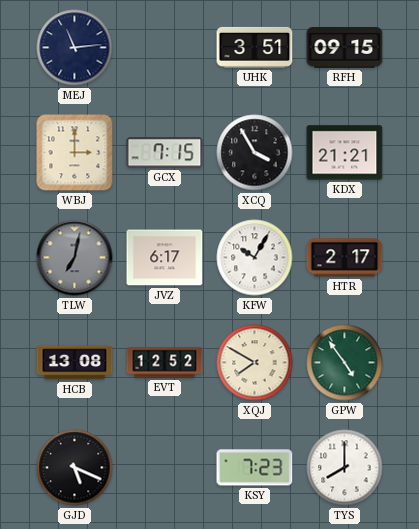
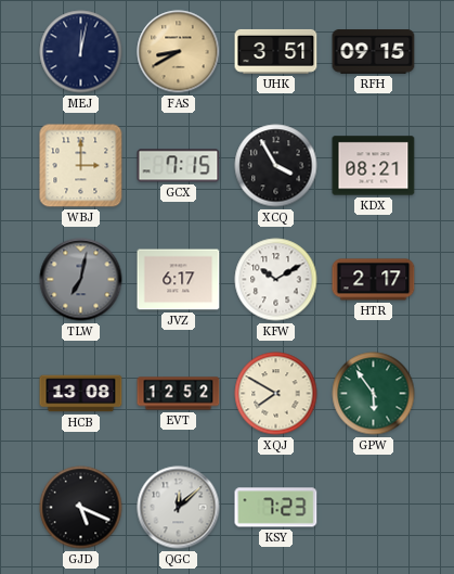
MEJ: 11:14 -> 12:02
FAS: none -> 8:40
KDX: 21:21 -> 08:21
KFW: 10:05 -> 10:10
GPW: 4:54 -> 5:54
QGC: none -> 12:08
TYS: 8:00 -> none
